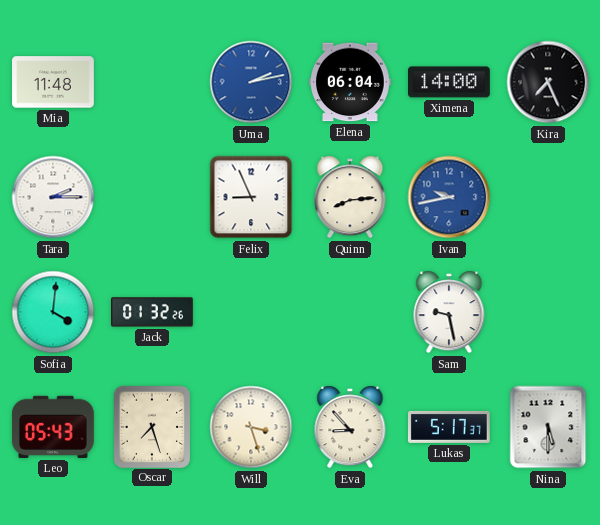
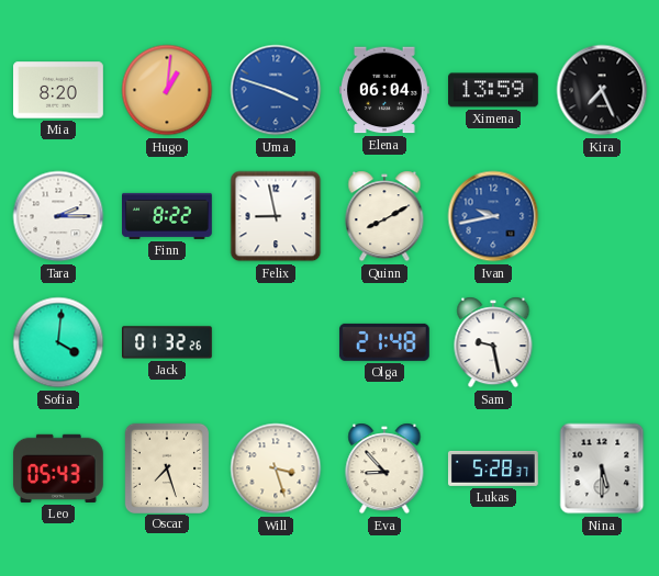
Mia: 11:48 -> 8:20
Hugo: none -> 1:01
Uma: 2:13 -> 3:48
Ximena: 14:00 -> 13:59
Finn: none -> 8:22
Felix: 8:56 -> 8:58
Quinn: 8:14 -> 8:10
Olga: none -> 21:48
Lukas: 5:17 -> 5:28
